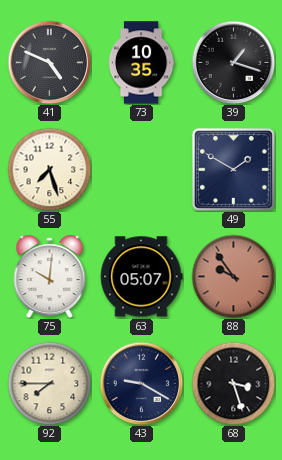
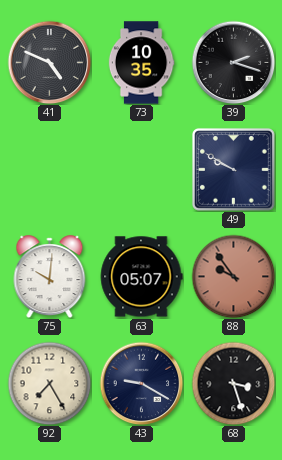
39: 1:18 -> 2:18
55: 7:27 -> none
49: 1:50 -> 9:50
92: 7:45 -> 7:25
